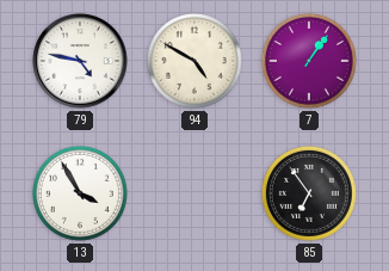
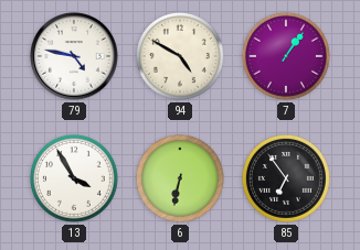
6: none -> 6:32
